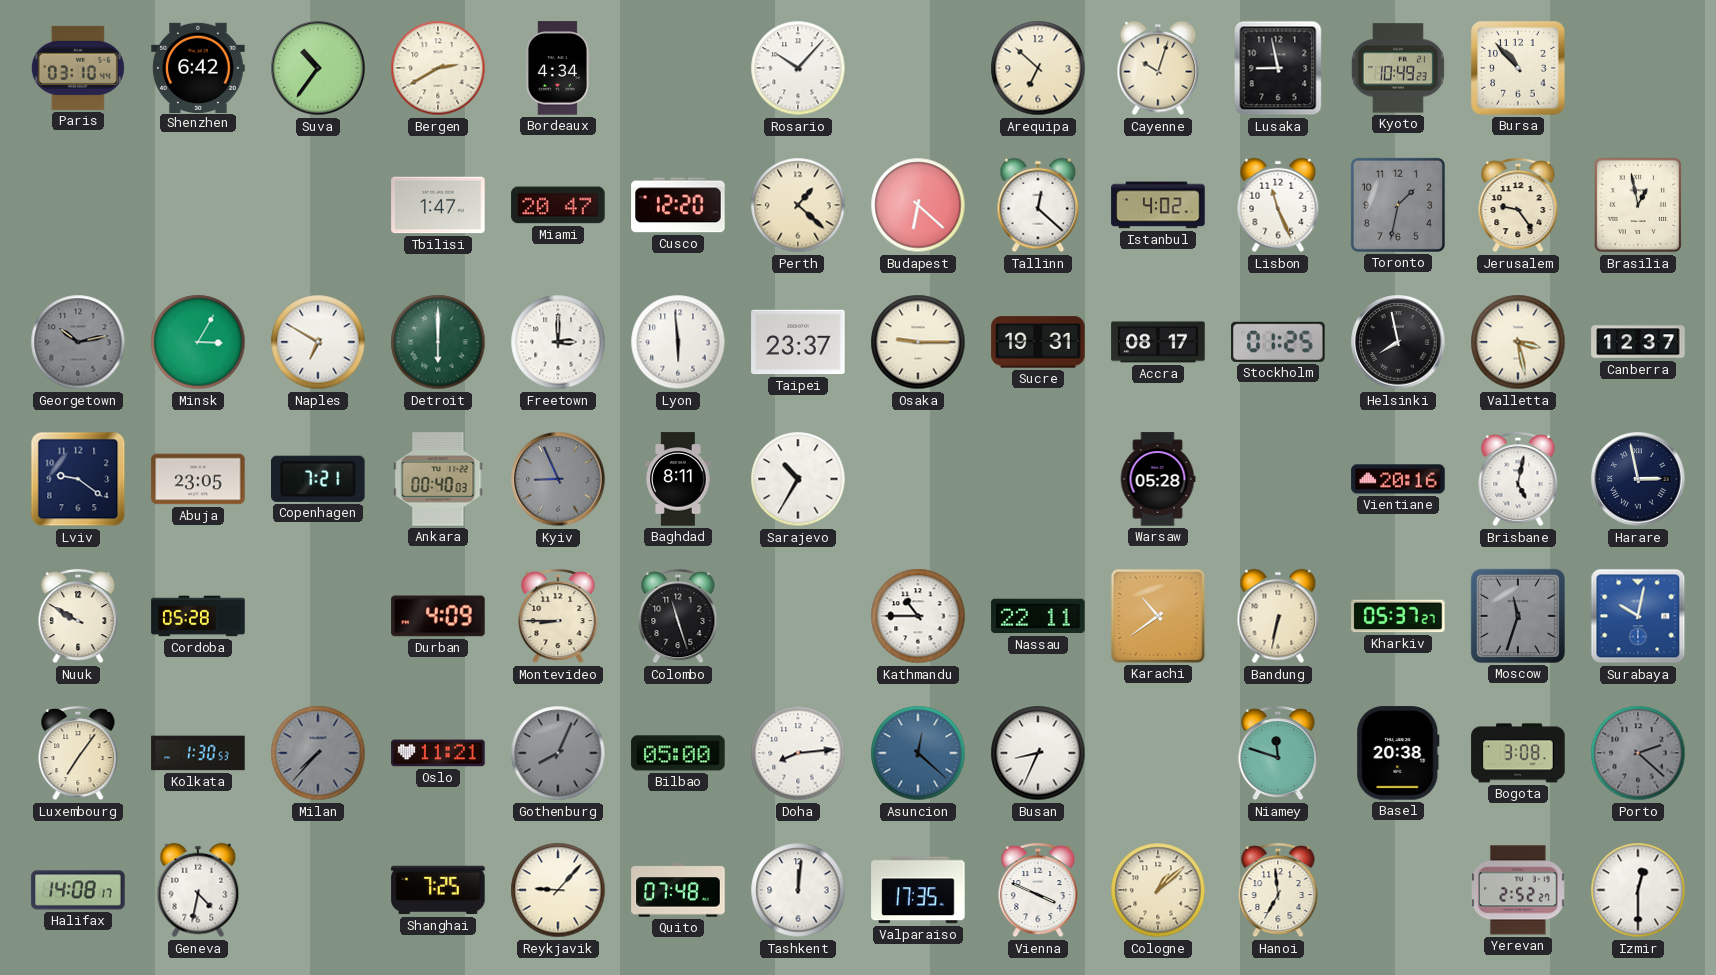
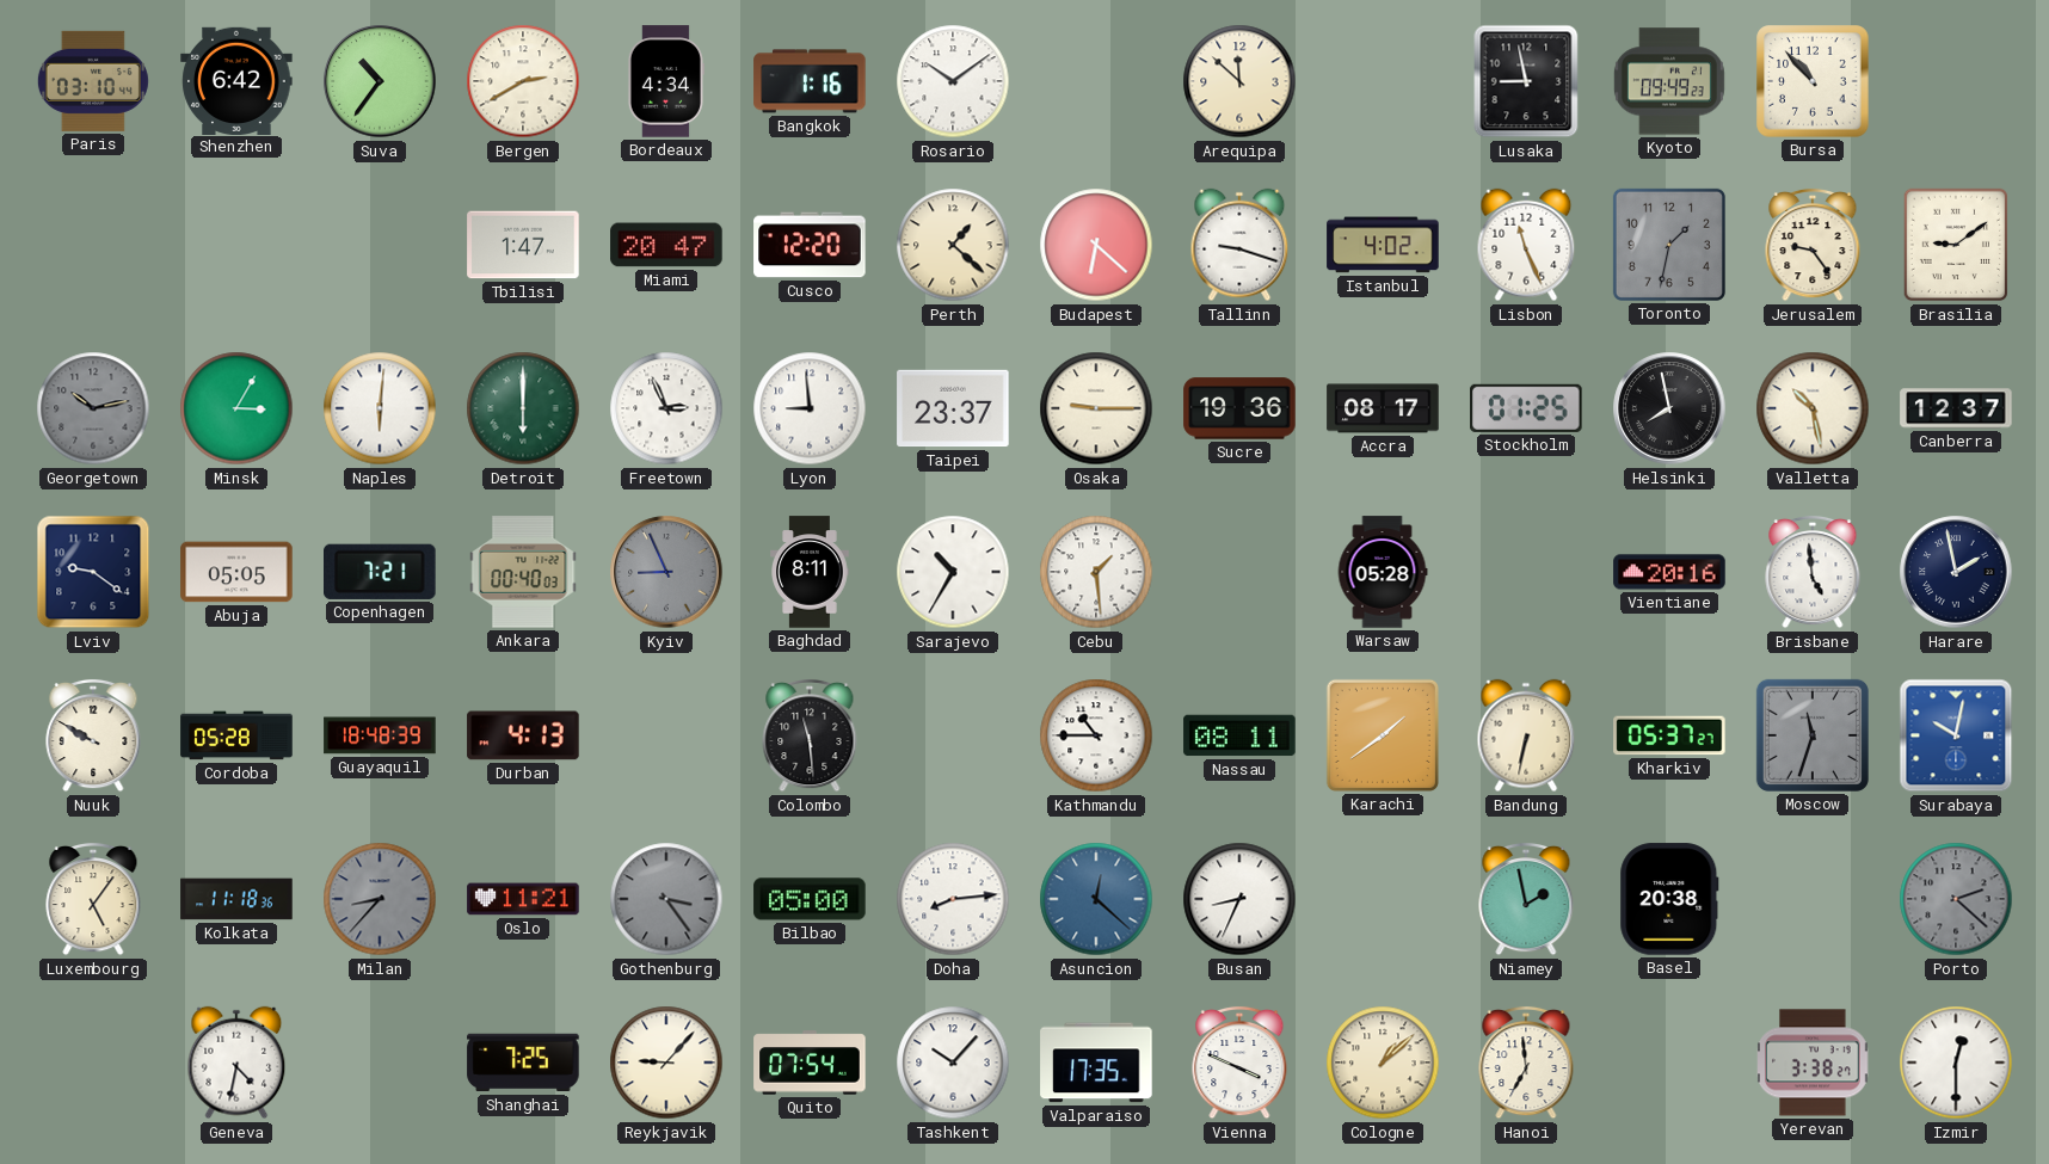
Bangkok: none -> 1:16
Rosario: 10:07 -> 10:09
Arequipa: 6:52 -> 11:52
Cayenne: 10:03 -> none
Kyoto: 10:49 -> 09:49
Tallinn: 12:22 -> 9:18
Brasilia: 12:58 -> 9:09
Naples: 6:50 -> 6:01
Freetown: 3:00 -> 2:56
Lyon: 5:59 -> 8:59
Sucre: 19:31 -> 19:36
Valletta: 3:28 -> 10:28
Abuja: 23:05 -> 05:05
Cebu: none -> 1:29
Brisbane: 5:02 -> 4:59
Harare: 2:58 -> 1:58
Guayaquil: none -> 18:48
Durban: 4:09 -> 4:13
Montevideo: 8:45 -> none
Colombo: 11:27 -> 11:29
Nassau: 22:11 -> 08:11
Karachi: 10:39 -> 1:39
Luxembourg: 7:06 -> 5:06
Kolkata: 1:30 -> 11:18
Milan: 7:37 -> 8:37
Gothenburg: 8:04 -> 3:24
Niamey: 11:48 -> 1:58
Bogota: 3:08 -> none
Halifax: 14:08 -> none
Quito: 07:48 -> 07:54
Tashkent: 12:01 -> 10:07
Yerevan: 2:52 -> 3:38
